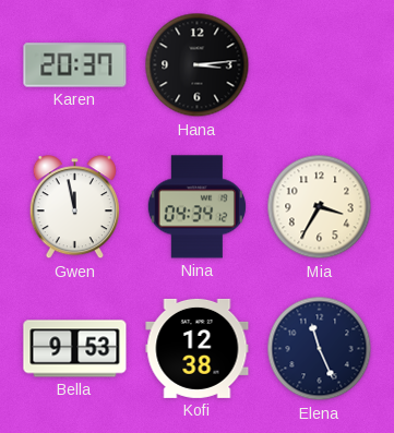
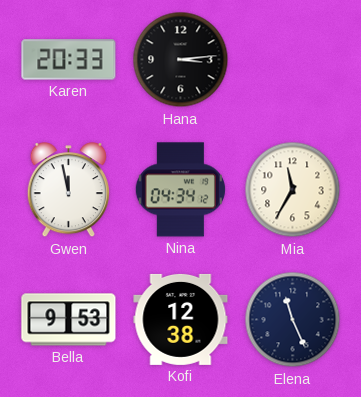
Karen: 20:37 -> 20:33
Mia: 3:35 -> 11:35
